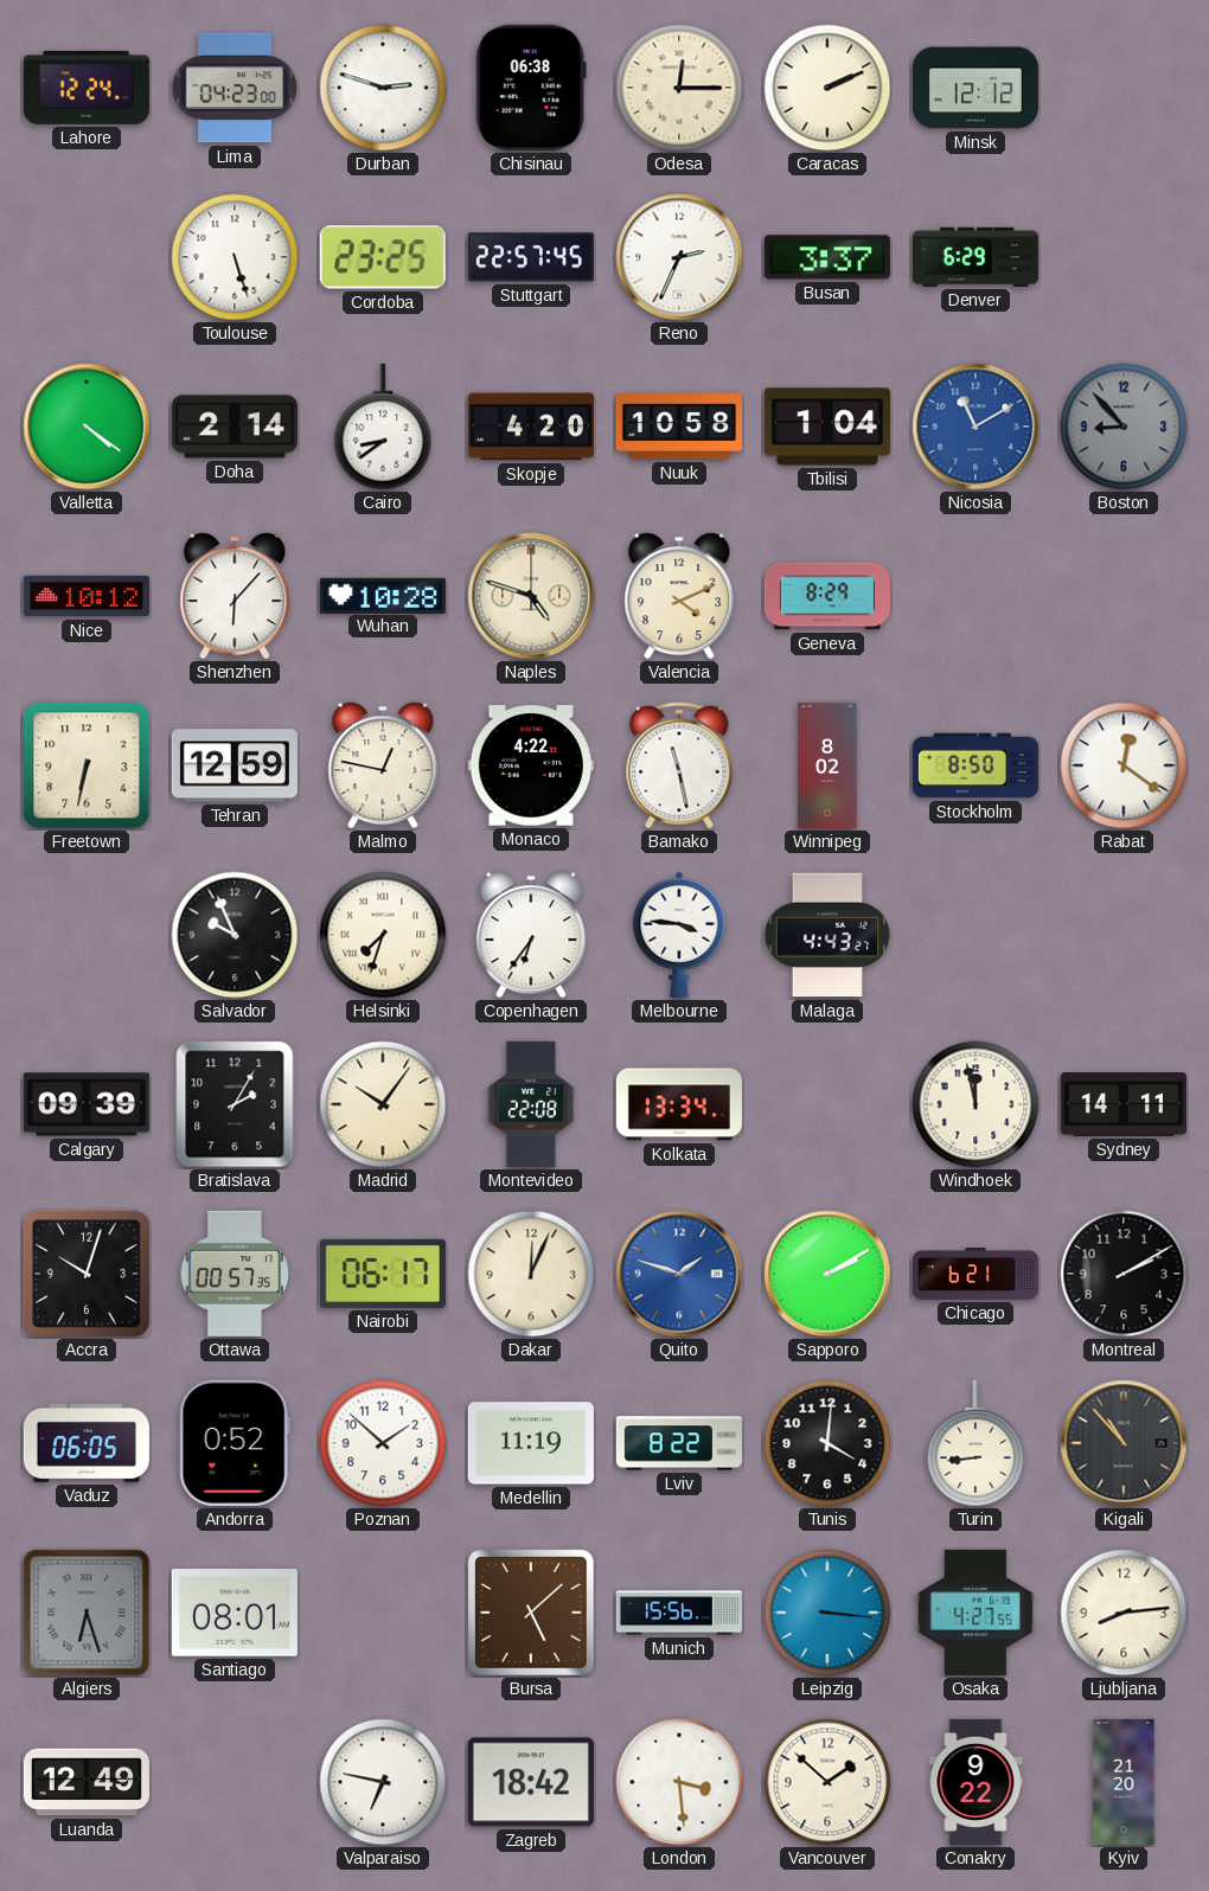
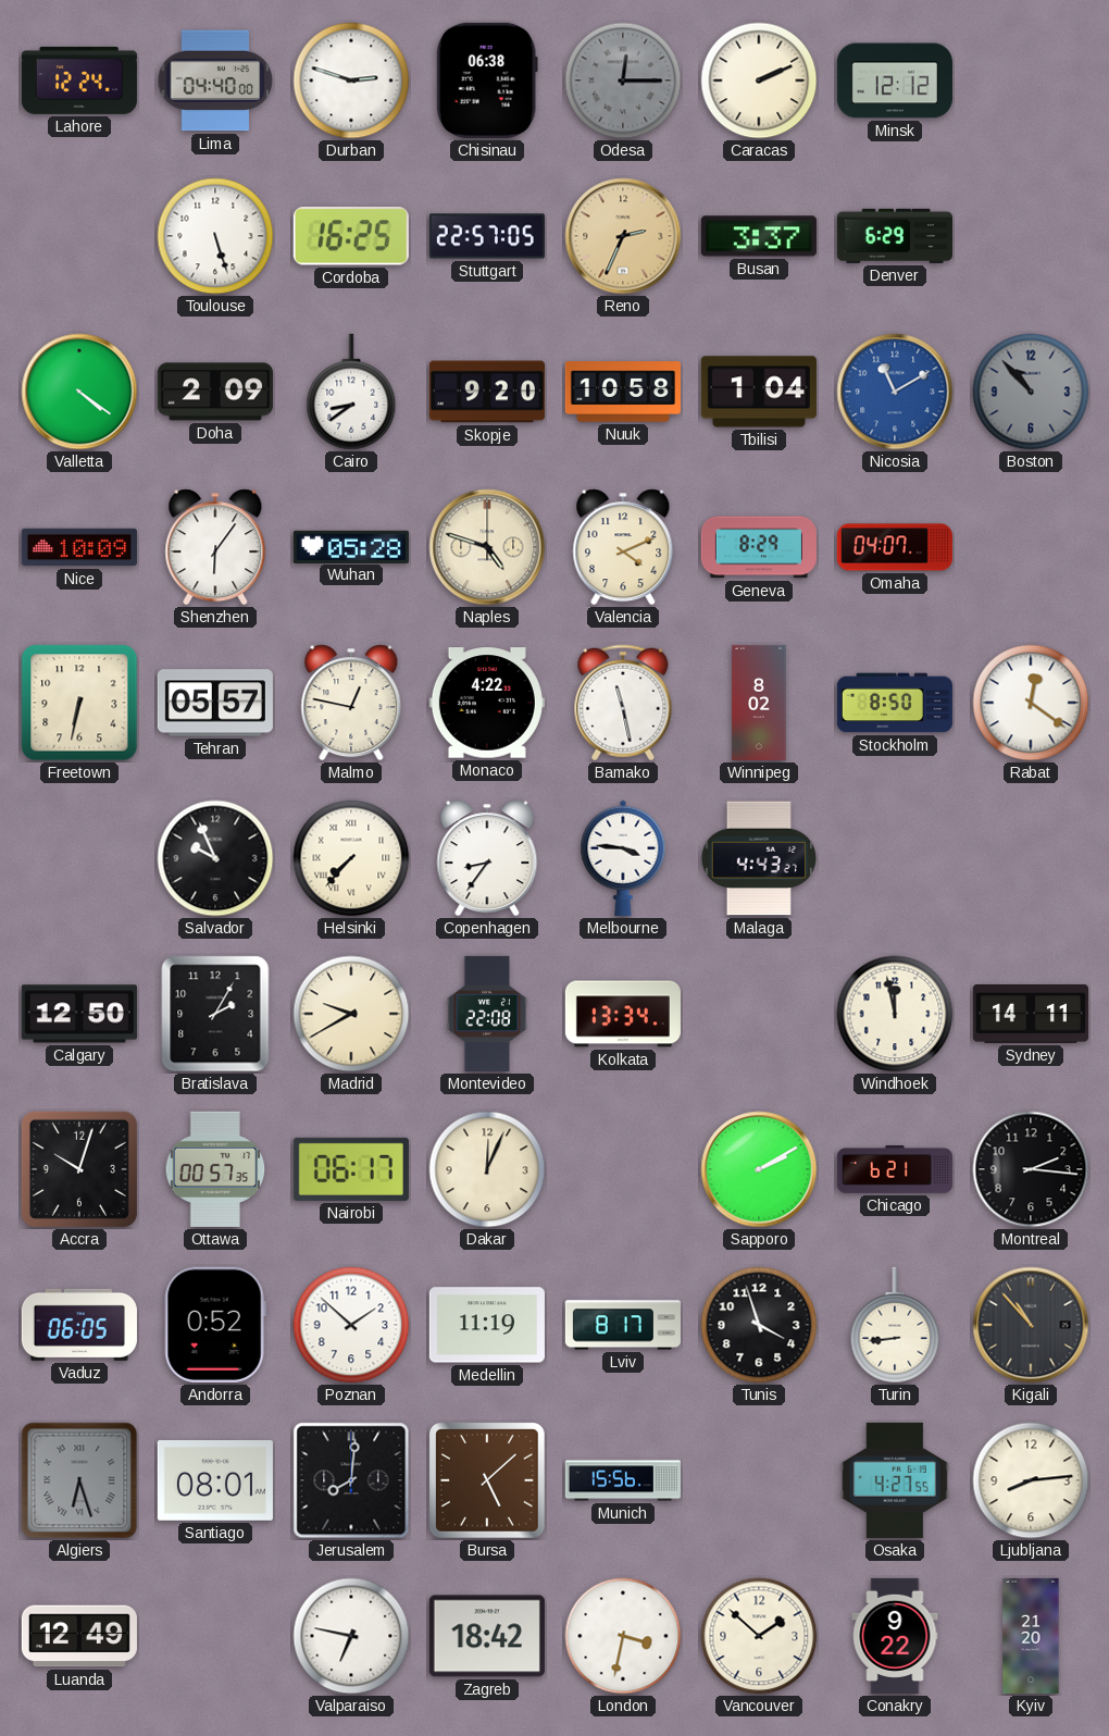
Lima: 04:23 -> 04:40
Odesa dial: cream -> grey
Cordoba: 23:25 -> 16:25
Stuttgart: 22:57:45 -> 22:57:05
Reno dial: white -> champagne
Doha: 2:14 -> 2:09
Skopje: 4:20 -> 9:20
Boston: 8:53 -> 10:53
Nice: 10:12 -> 10:09
Shenzhen: 6:07 -> 6:06
Wuhan: 10:28 -> 05:28
Omaha: none -> 04:07
Tehran: 12:59 -> 05:57
Helsinki: 7:33 -> 7:37
Copenhagen: 6:36 -> 8:36
Calgary: 09:39 -> 12:50
Madrid: 10:06 -> 9:40
Quito: 1:48 -> none
Montreal: 2:10 -> 2:16
Lviv: 8:22 -> 8:17
Tunis: 4:01 -> 3:57
Jerusalem: none -> 8:01
Leipzig: 3:16 -> none
London: 3:29 -> 3:32
